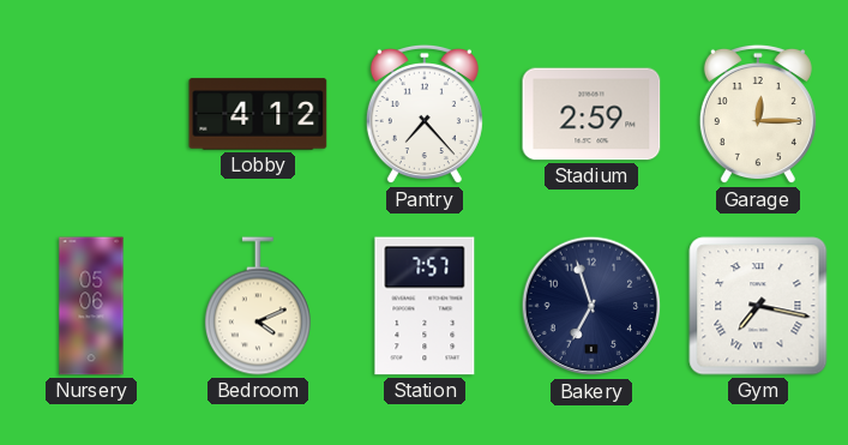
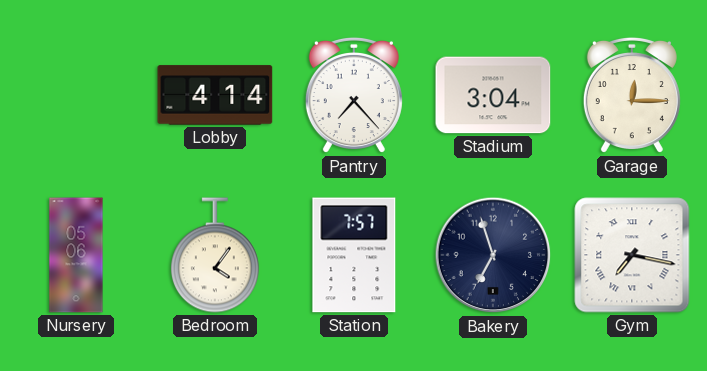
Lobby: 4:12 -> 4:14
Stadium: 2:59 -> 3:04
Bedroom: 4:11 -> 4:06
